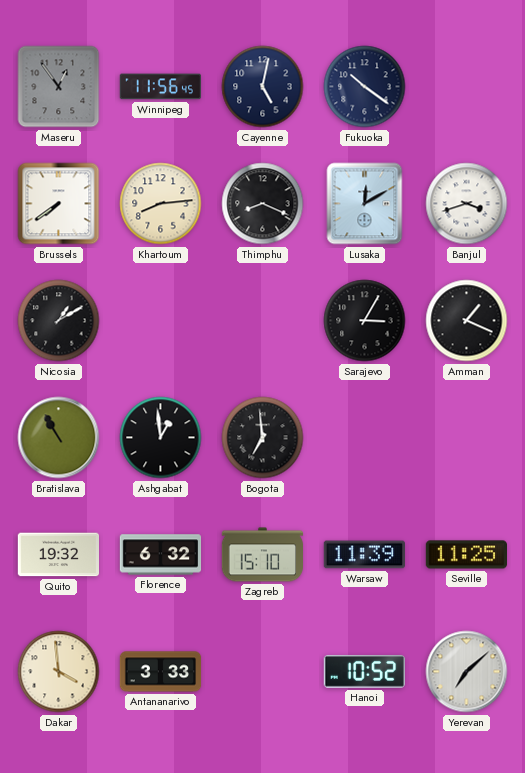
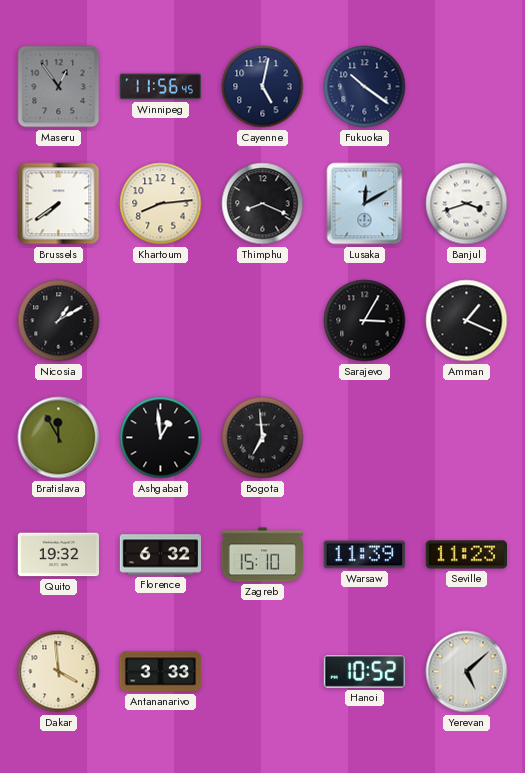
Bratislava: 10:55 -> 11:55
Seville: 11:25 -> 11:23
Yerevan: 7:08 -> 5:08
